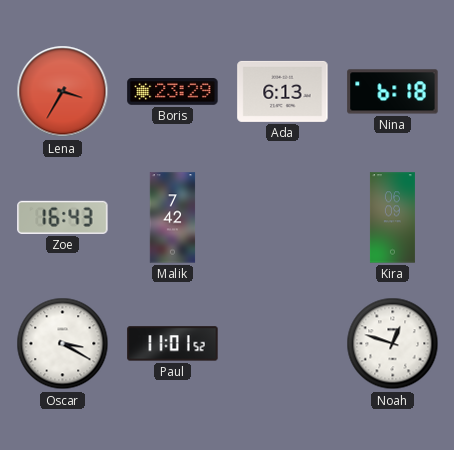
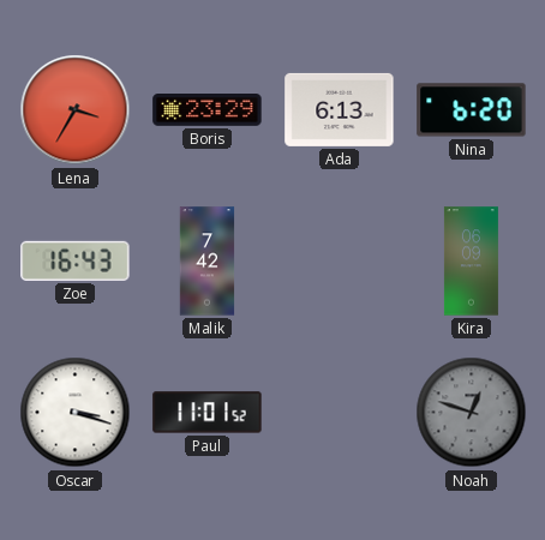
Nina: 6:18 -> 6:20
Oscar: 3:20 -> 3:18
Noah dial: white -> grey
